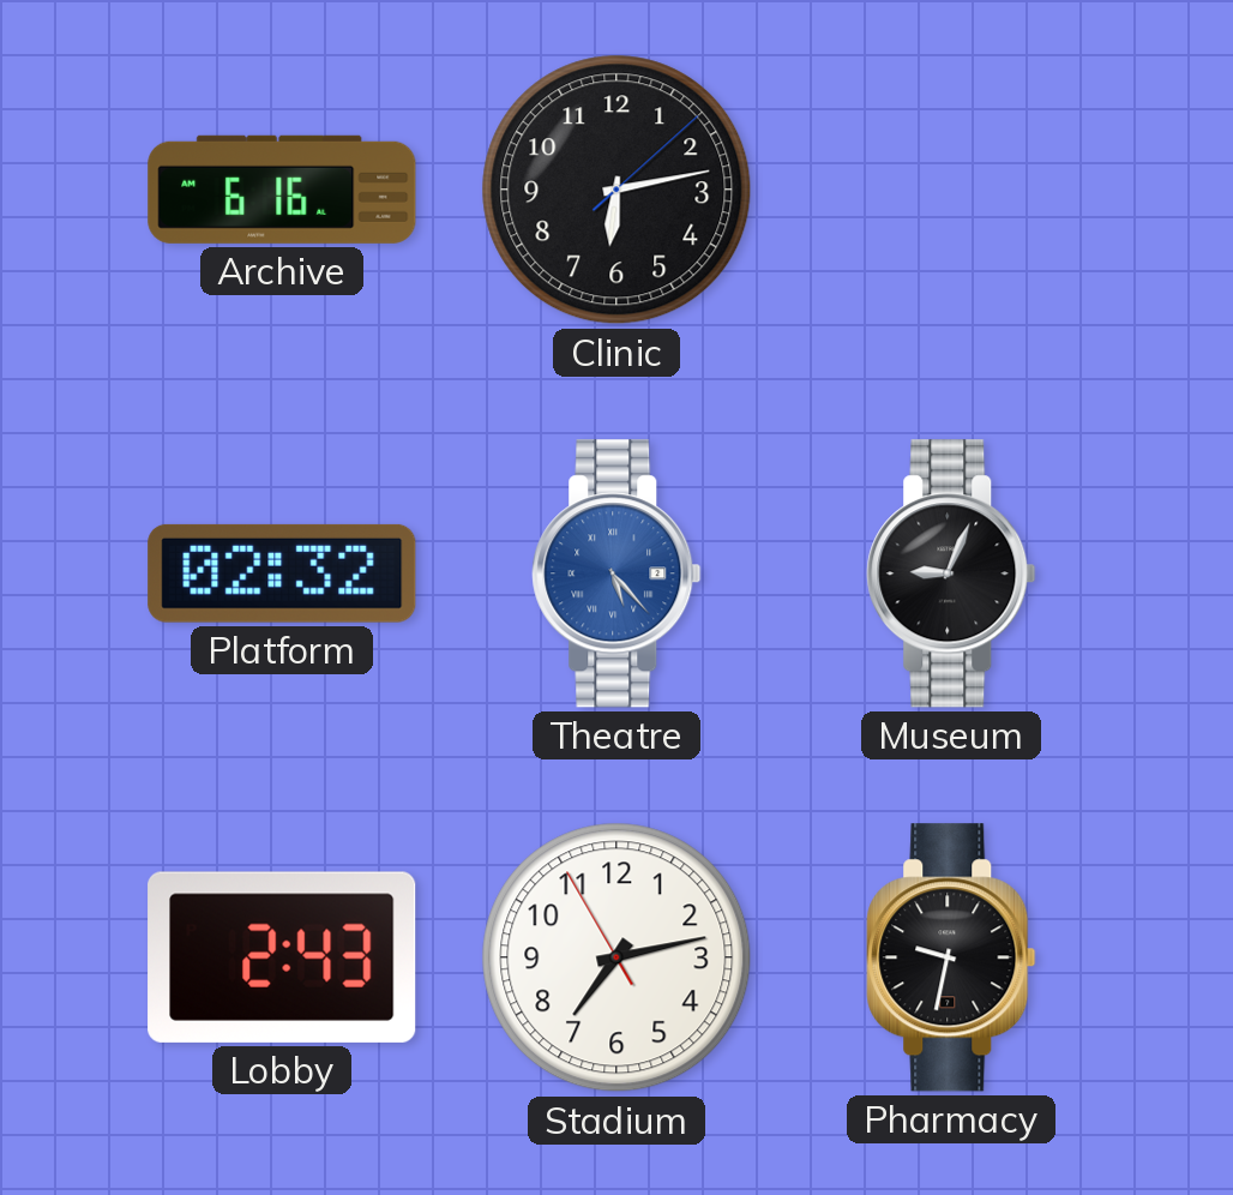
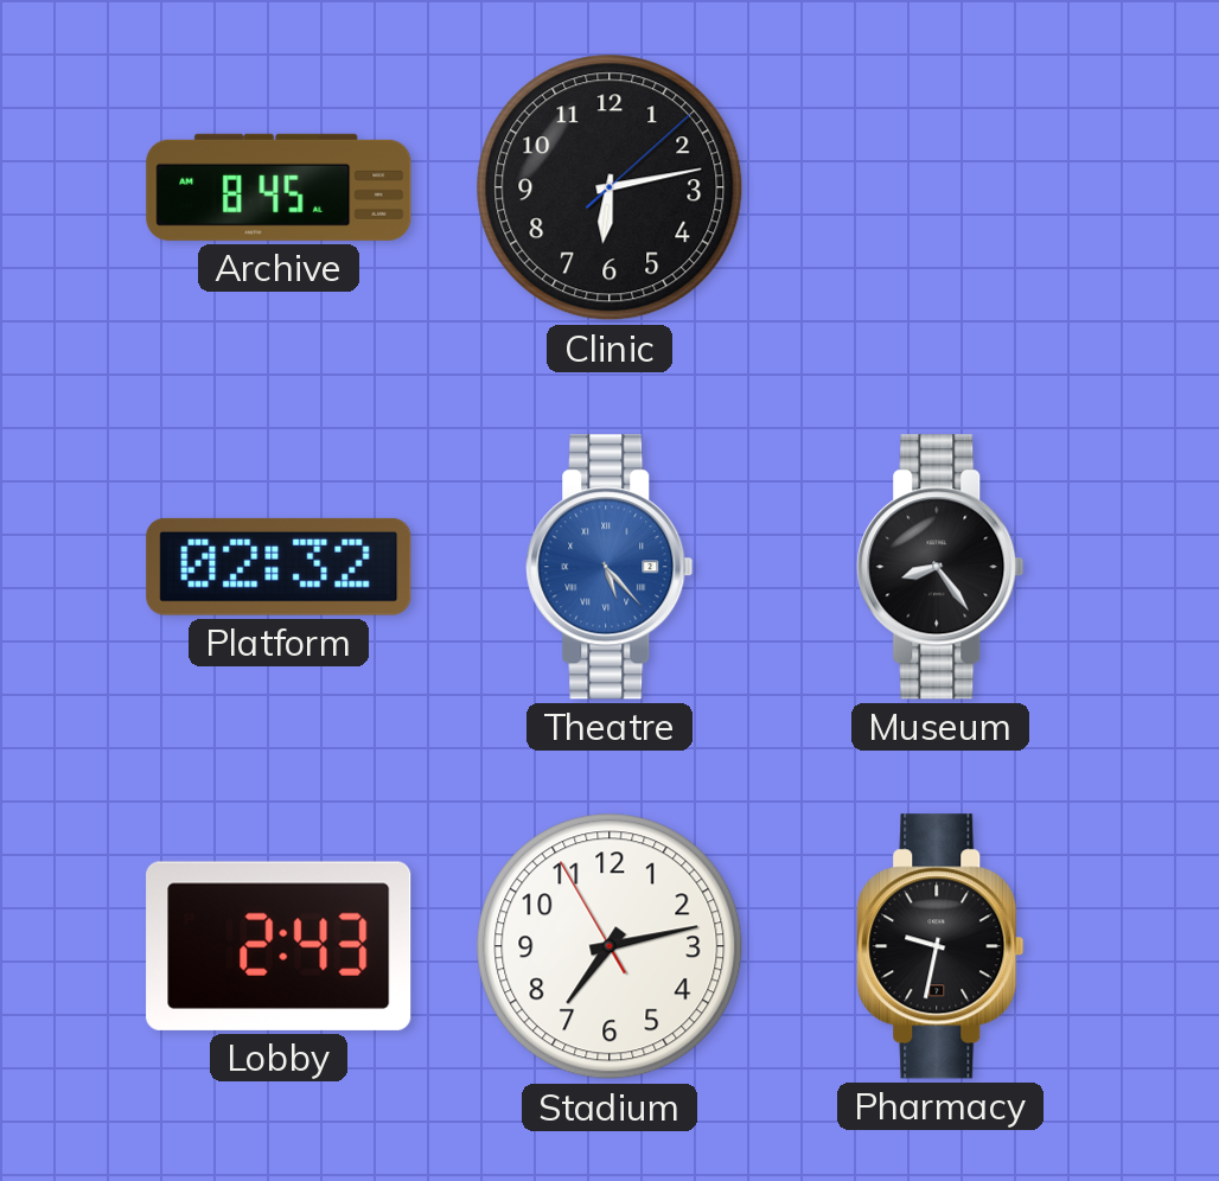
Archive: 6:16 -> 8:45
Museum: 9:04 -> 8:24
